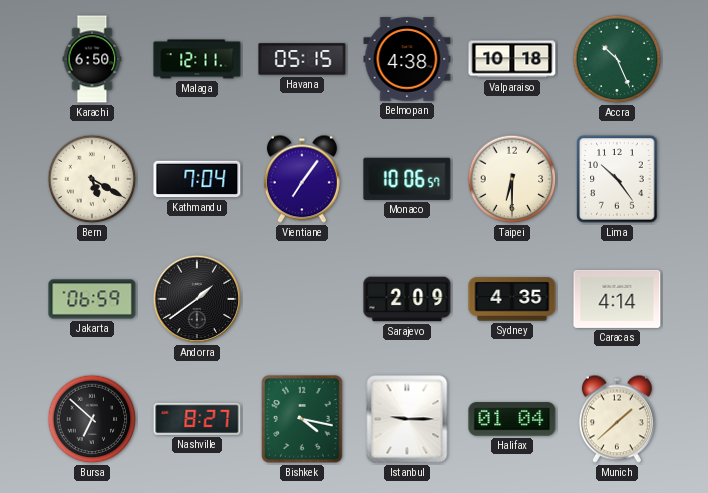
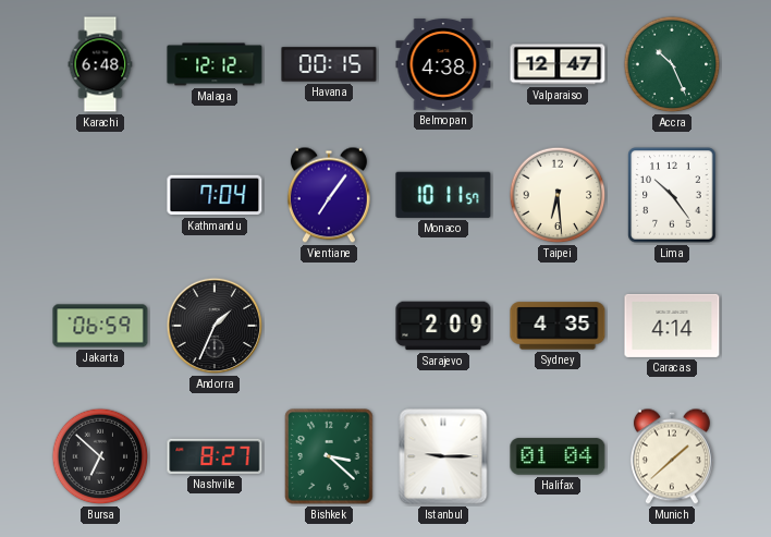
Karachi: 6:50 -> 6:48
Malaga: 12:11 -> 12:12
Havana: 05:15 -> 00:15
Valparaiso: 10:18 -> 12:47
Bern: 5:20 -> none
Monaco: 10:06 -> 10:11
Taipei: 6:30 -> 6:29
Andorra: 1:39 -> 1:34
Bishkek: 4:17 -> 3:22
